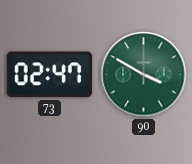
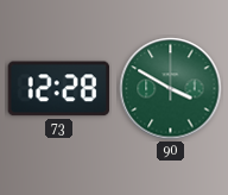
73: 02:47 -> 12:28
